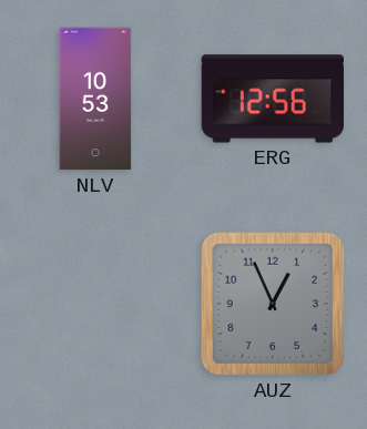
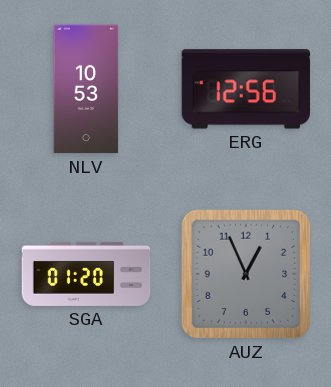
SGA: none -> 01:20
